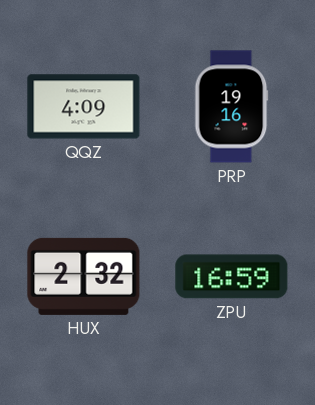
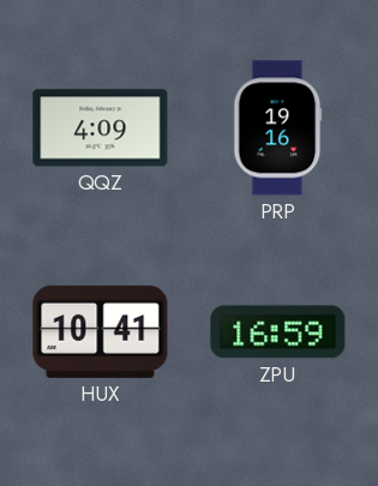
HUX: 2:32 -> 10:41
